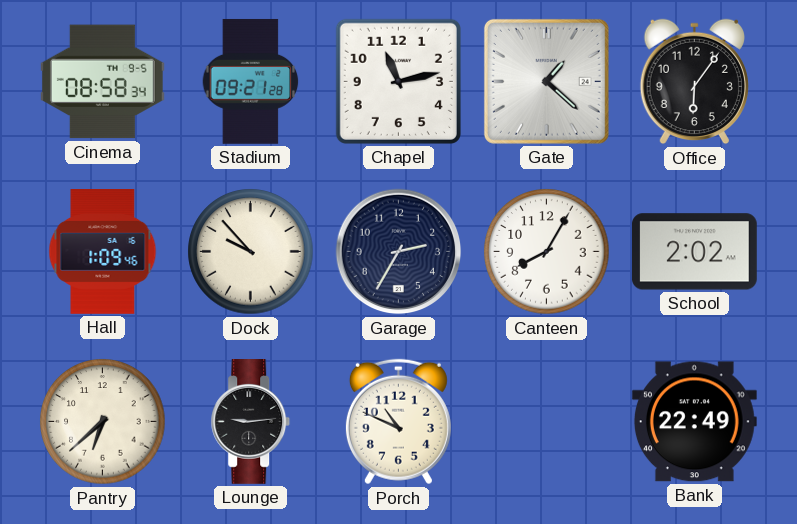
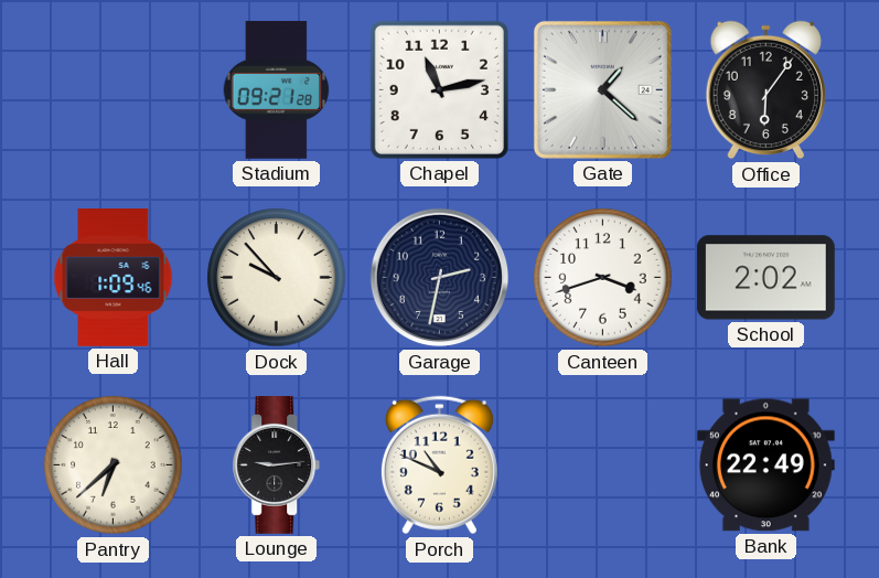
Cinema: 08:58 -> none
Garage: 2:35 -> 2:32
Canteen: 8:05 -> 3:42
